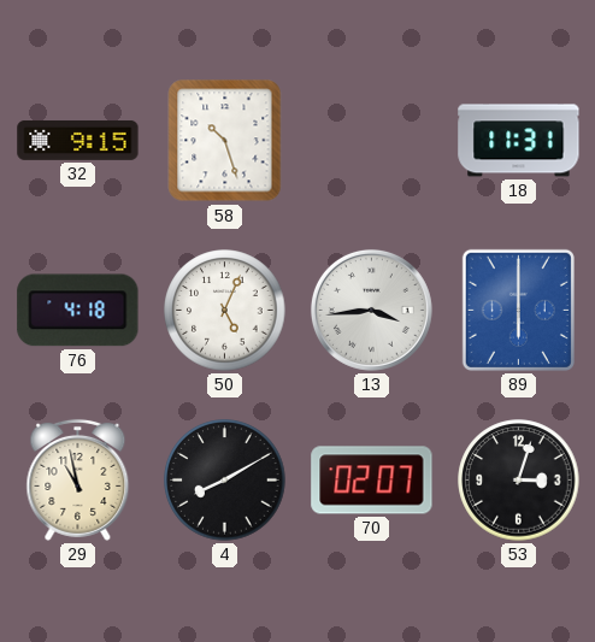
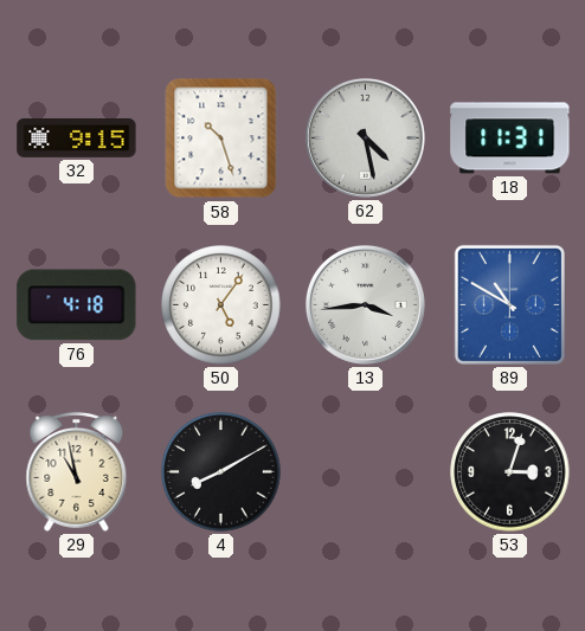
62: none -> 4:28
50: 5:04 -> 5:06
89: 6:00 -> 10:50
70: 02:07 -> none
